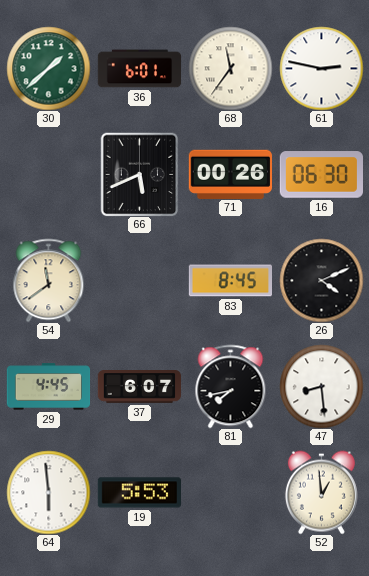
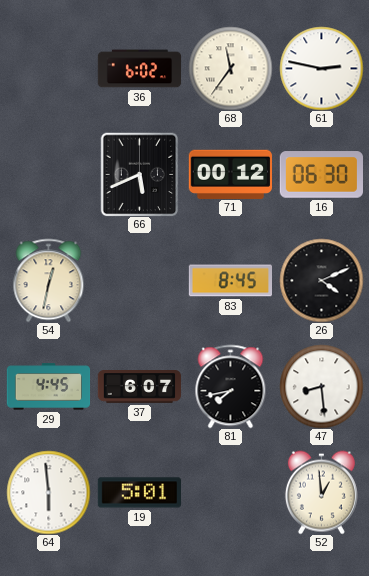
30: 1:38 -> none
36: 6:01 -> 6:02
71: 00:26 -> 00:12
54: 11:39 -> 12:32
19: 5:53 -> 5:01
